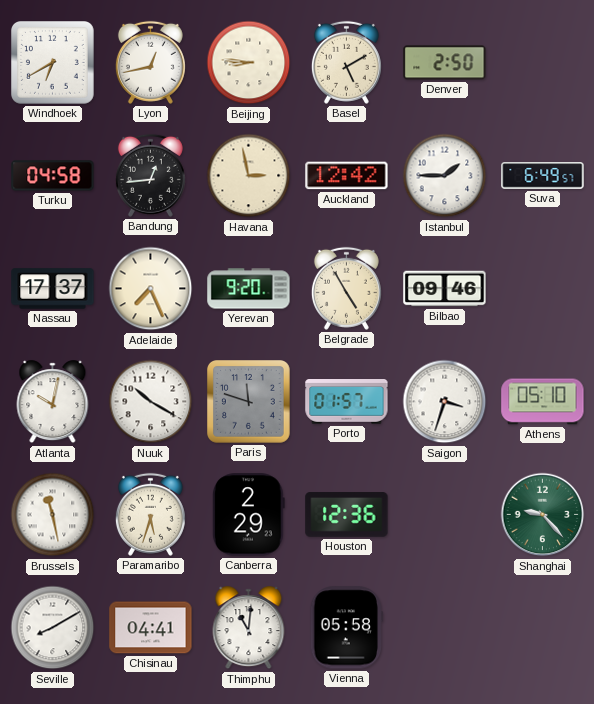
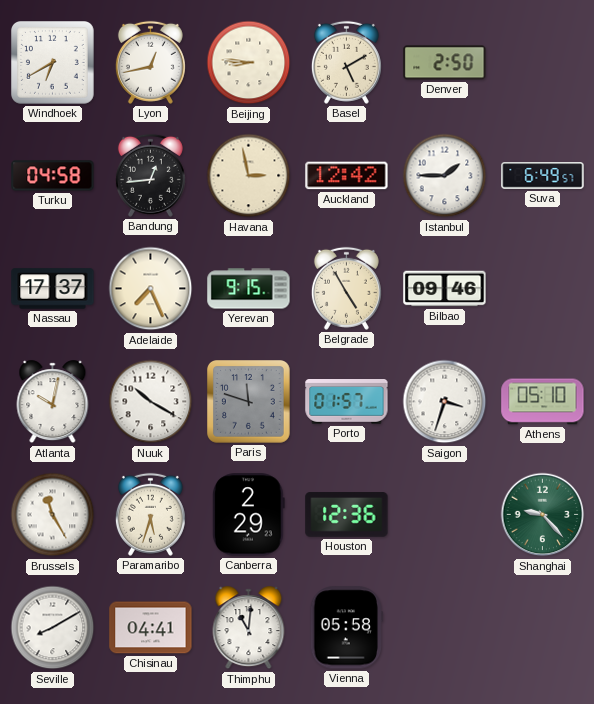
Yerevan: 9:20 -> 9:15
Brussels: 11:28 -> 11:25
